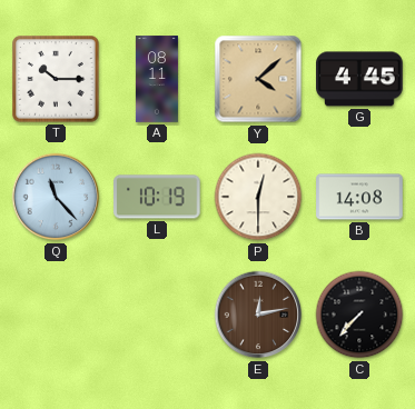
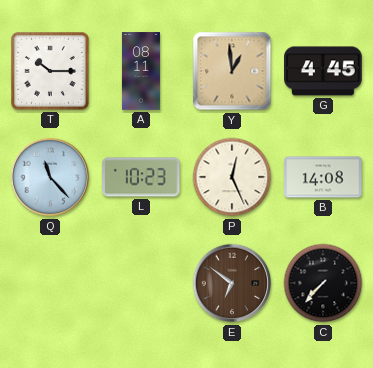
Y: 4:08 -> 12:59
L: 10:19 -> 10:23
P: 12:30 -> 12:26
E: 12:13 -> 6:51
